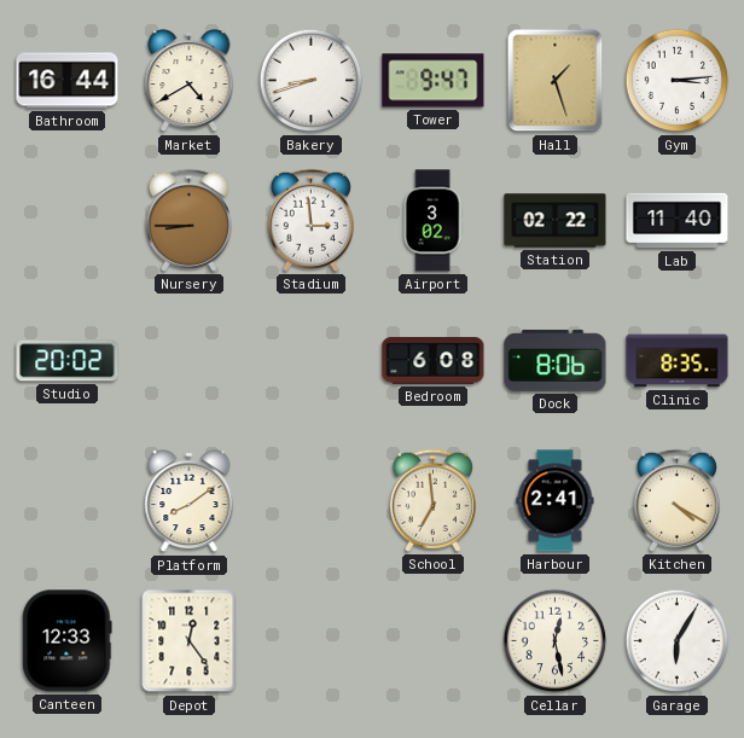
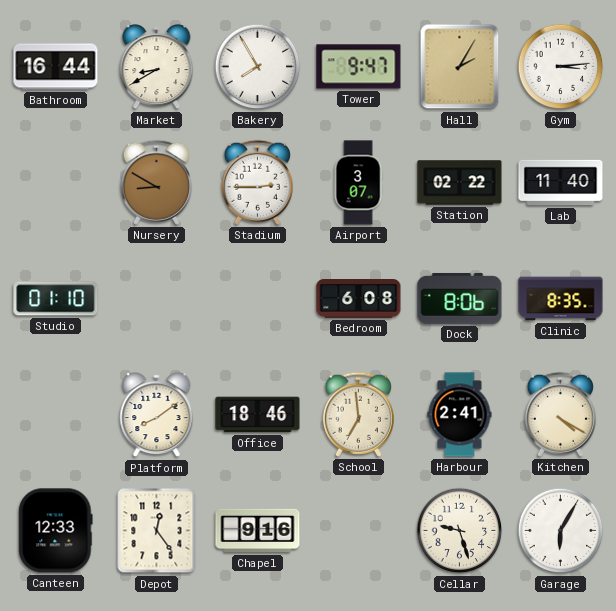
Market: 4:40 -> 8:40
Bakery: 8:42 -> 7:55
Hall: 1:27 -> 2:05
Nursery: 8:45 -> 8:50
Stadium: 2:59 -> 2:45
Airport: 3:02 -> 3:07
Studio: 20:02 -> 01:10
Office: none -> 18:46
Chapel: none -> 9:16
Cellar: 12:28 -> 9:27
